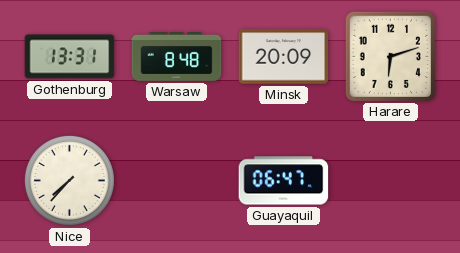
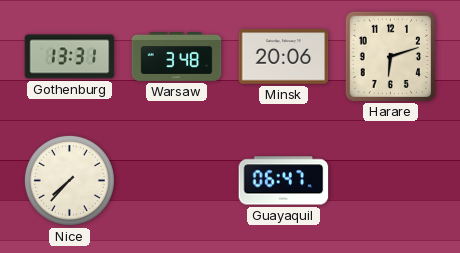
Warsaw: 8:48 -> 3:48
Minsk: 20:09 -> 20:06
